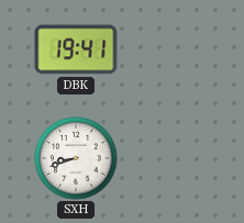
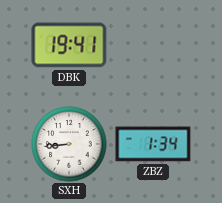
SXH: 8:42 -> 8:44
ZBZ: none -> 1:34
